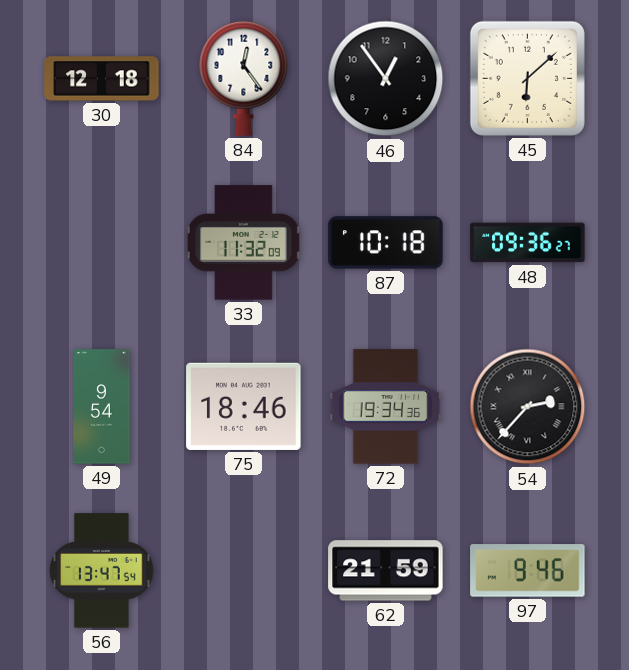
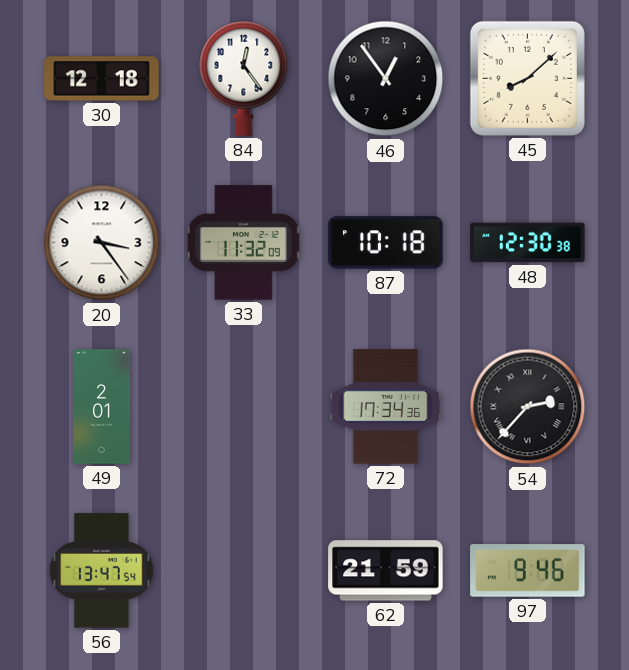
45: 6:08 -> 8:08
20: none -> 3:24
48: 09:36 -> 12:30
49: 9:54 -> 2:01
75: 18:46 -> none
72: 19:34 -> 17:34
